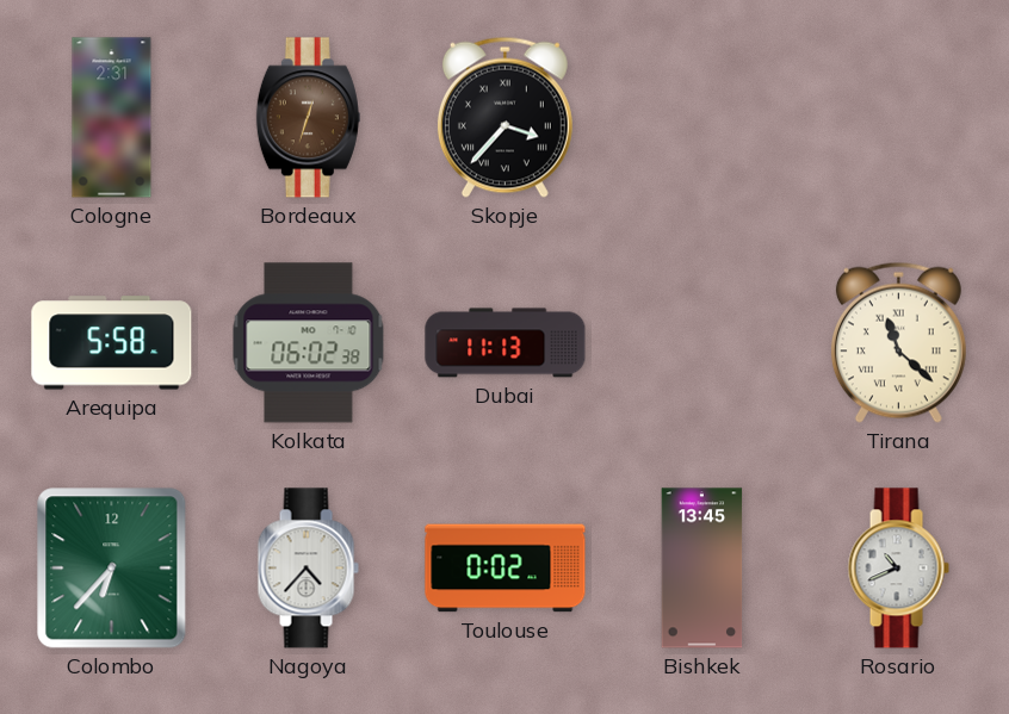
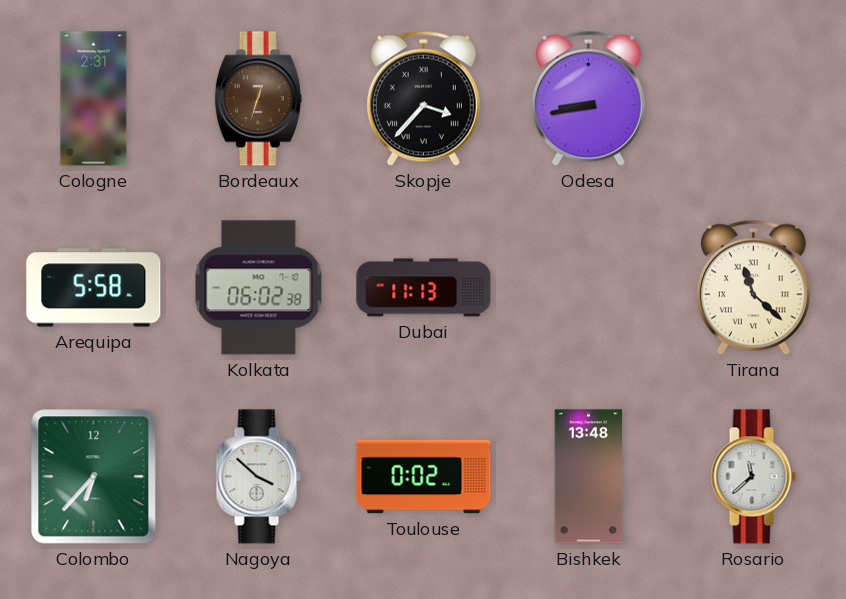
Odesa: none -> 8:43
Nagoya: 4:37 -> 3:52
Bishkek: 13:45 -> 13:48
Rosario: 10:41 -> 11:38
